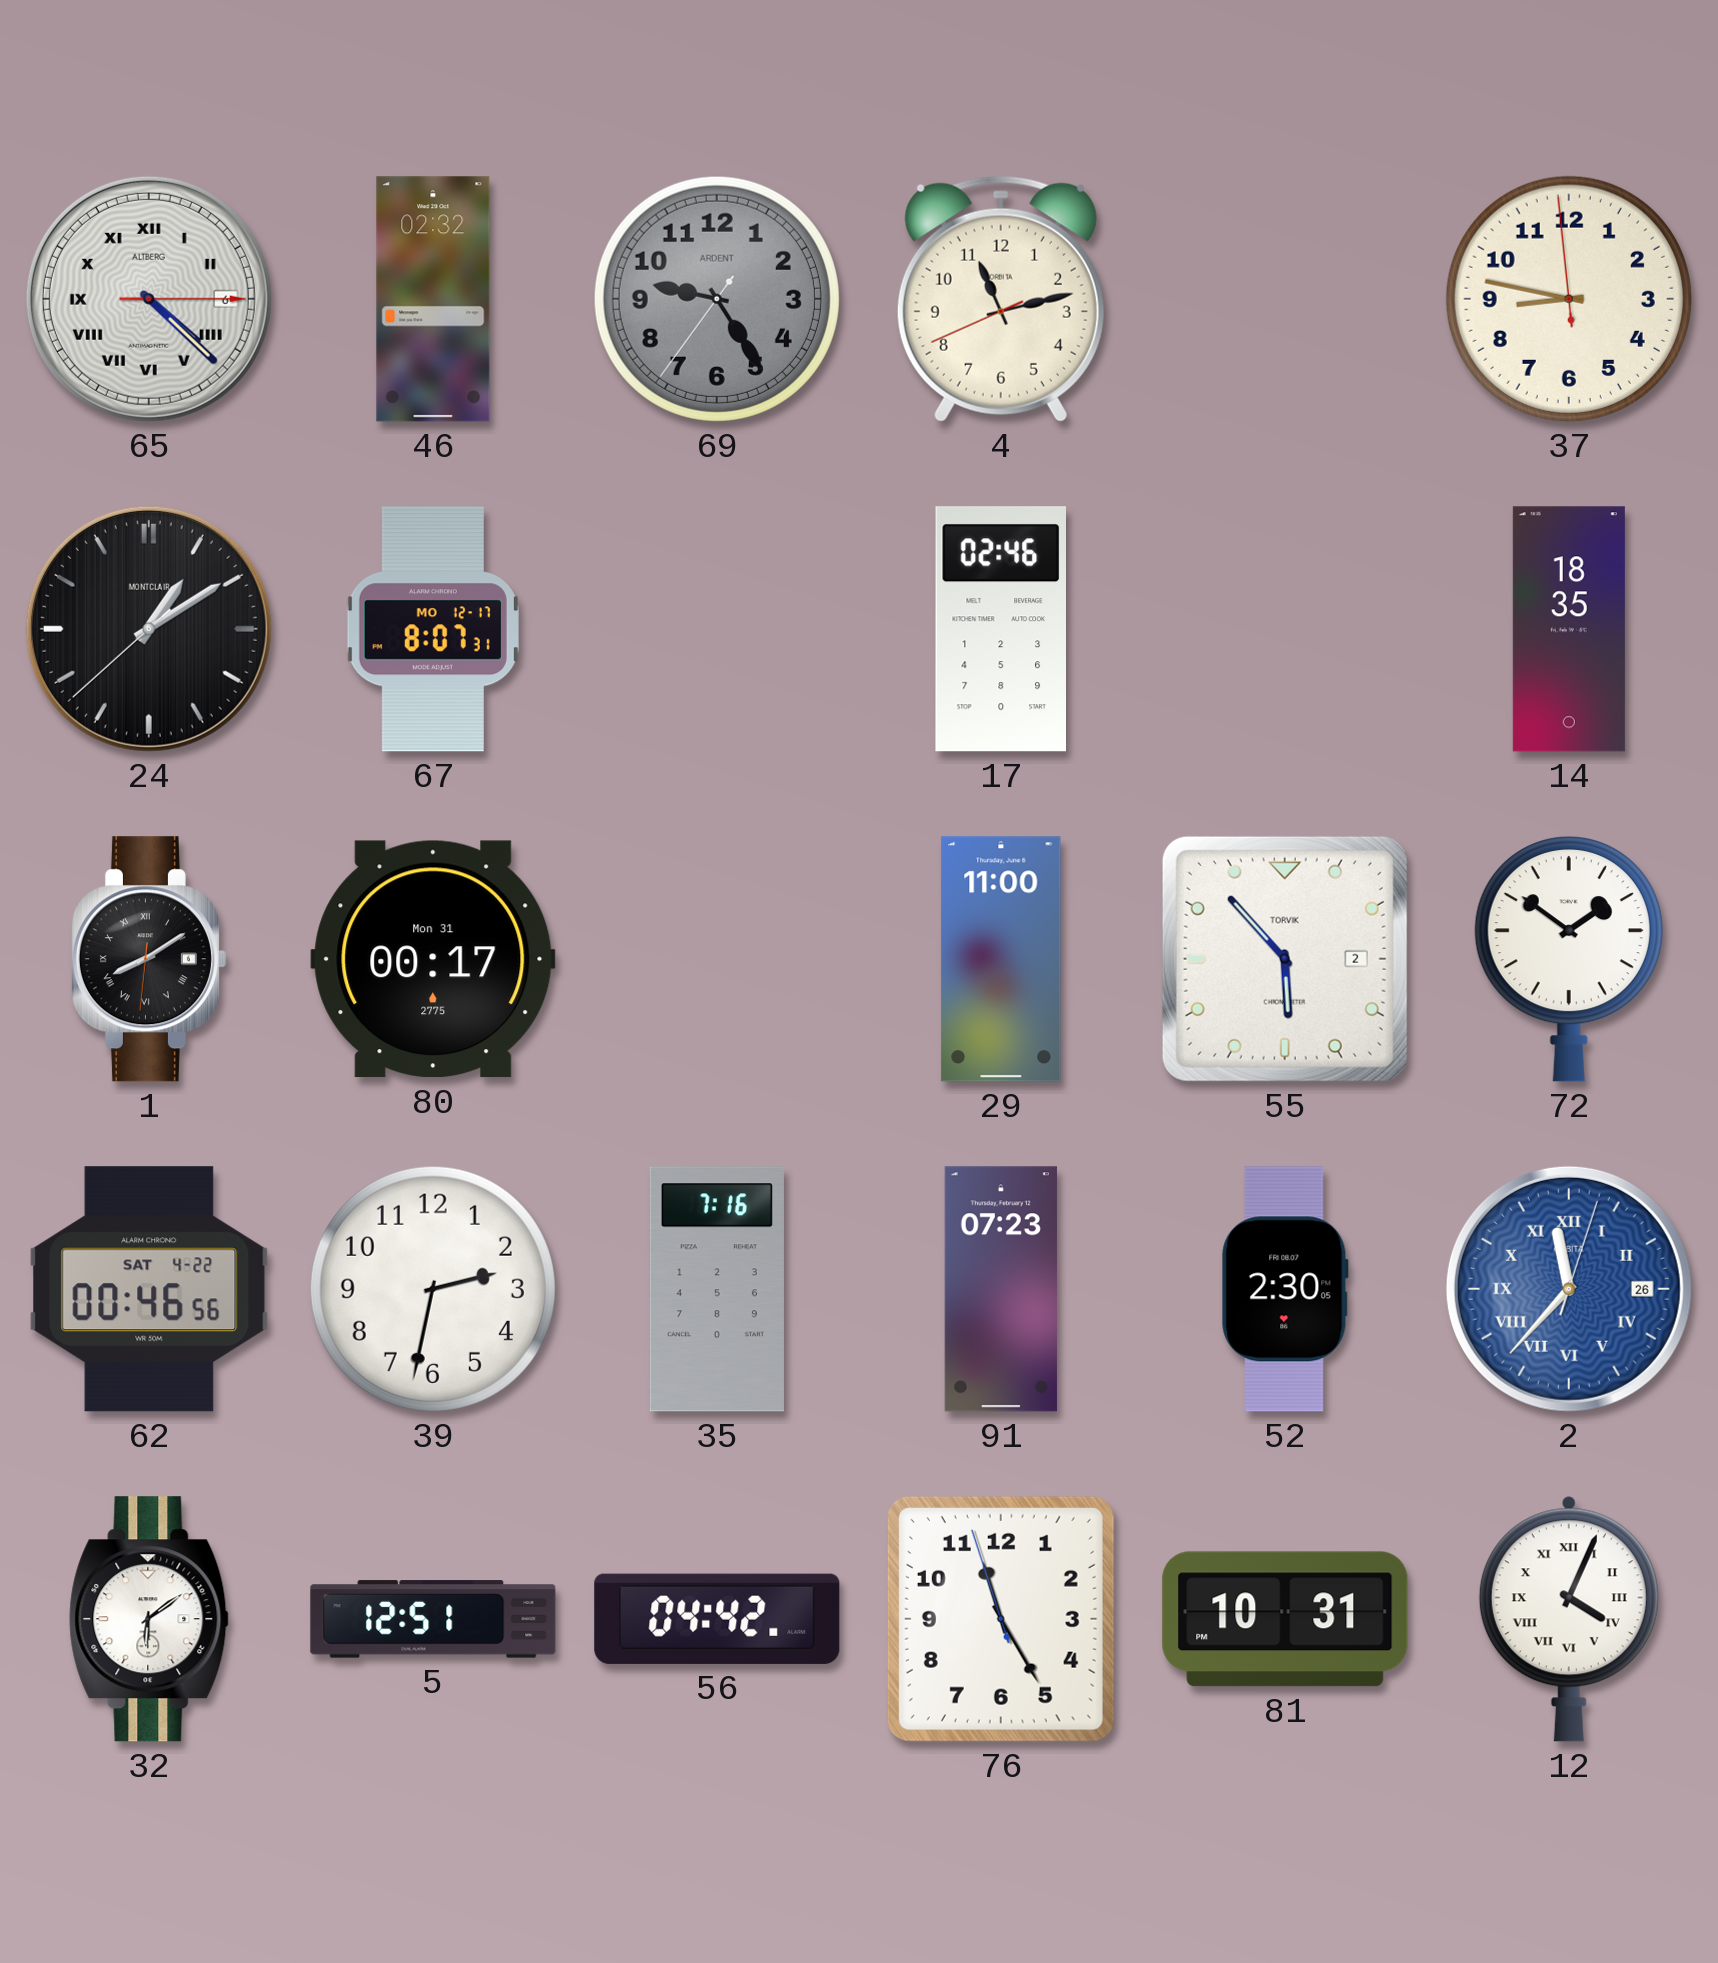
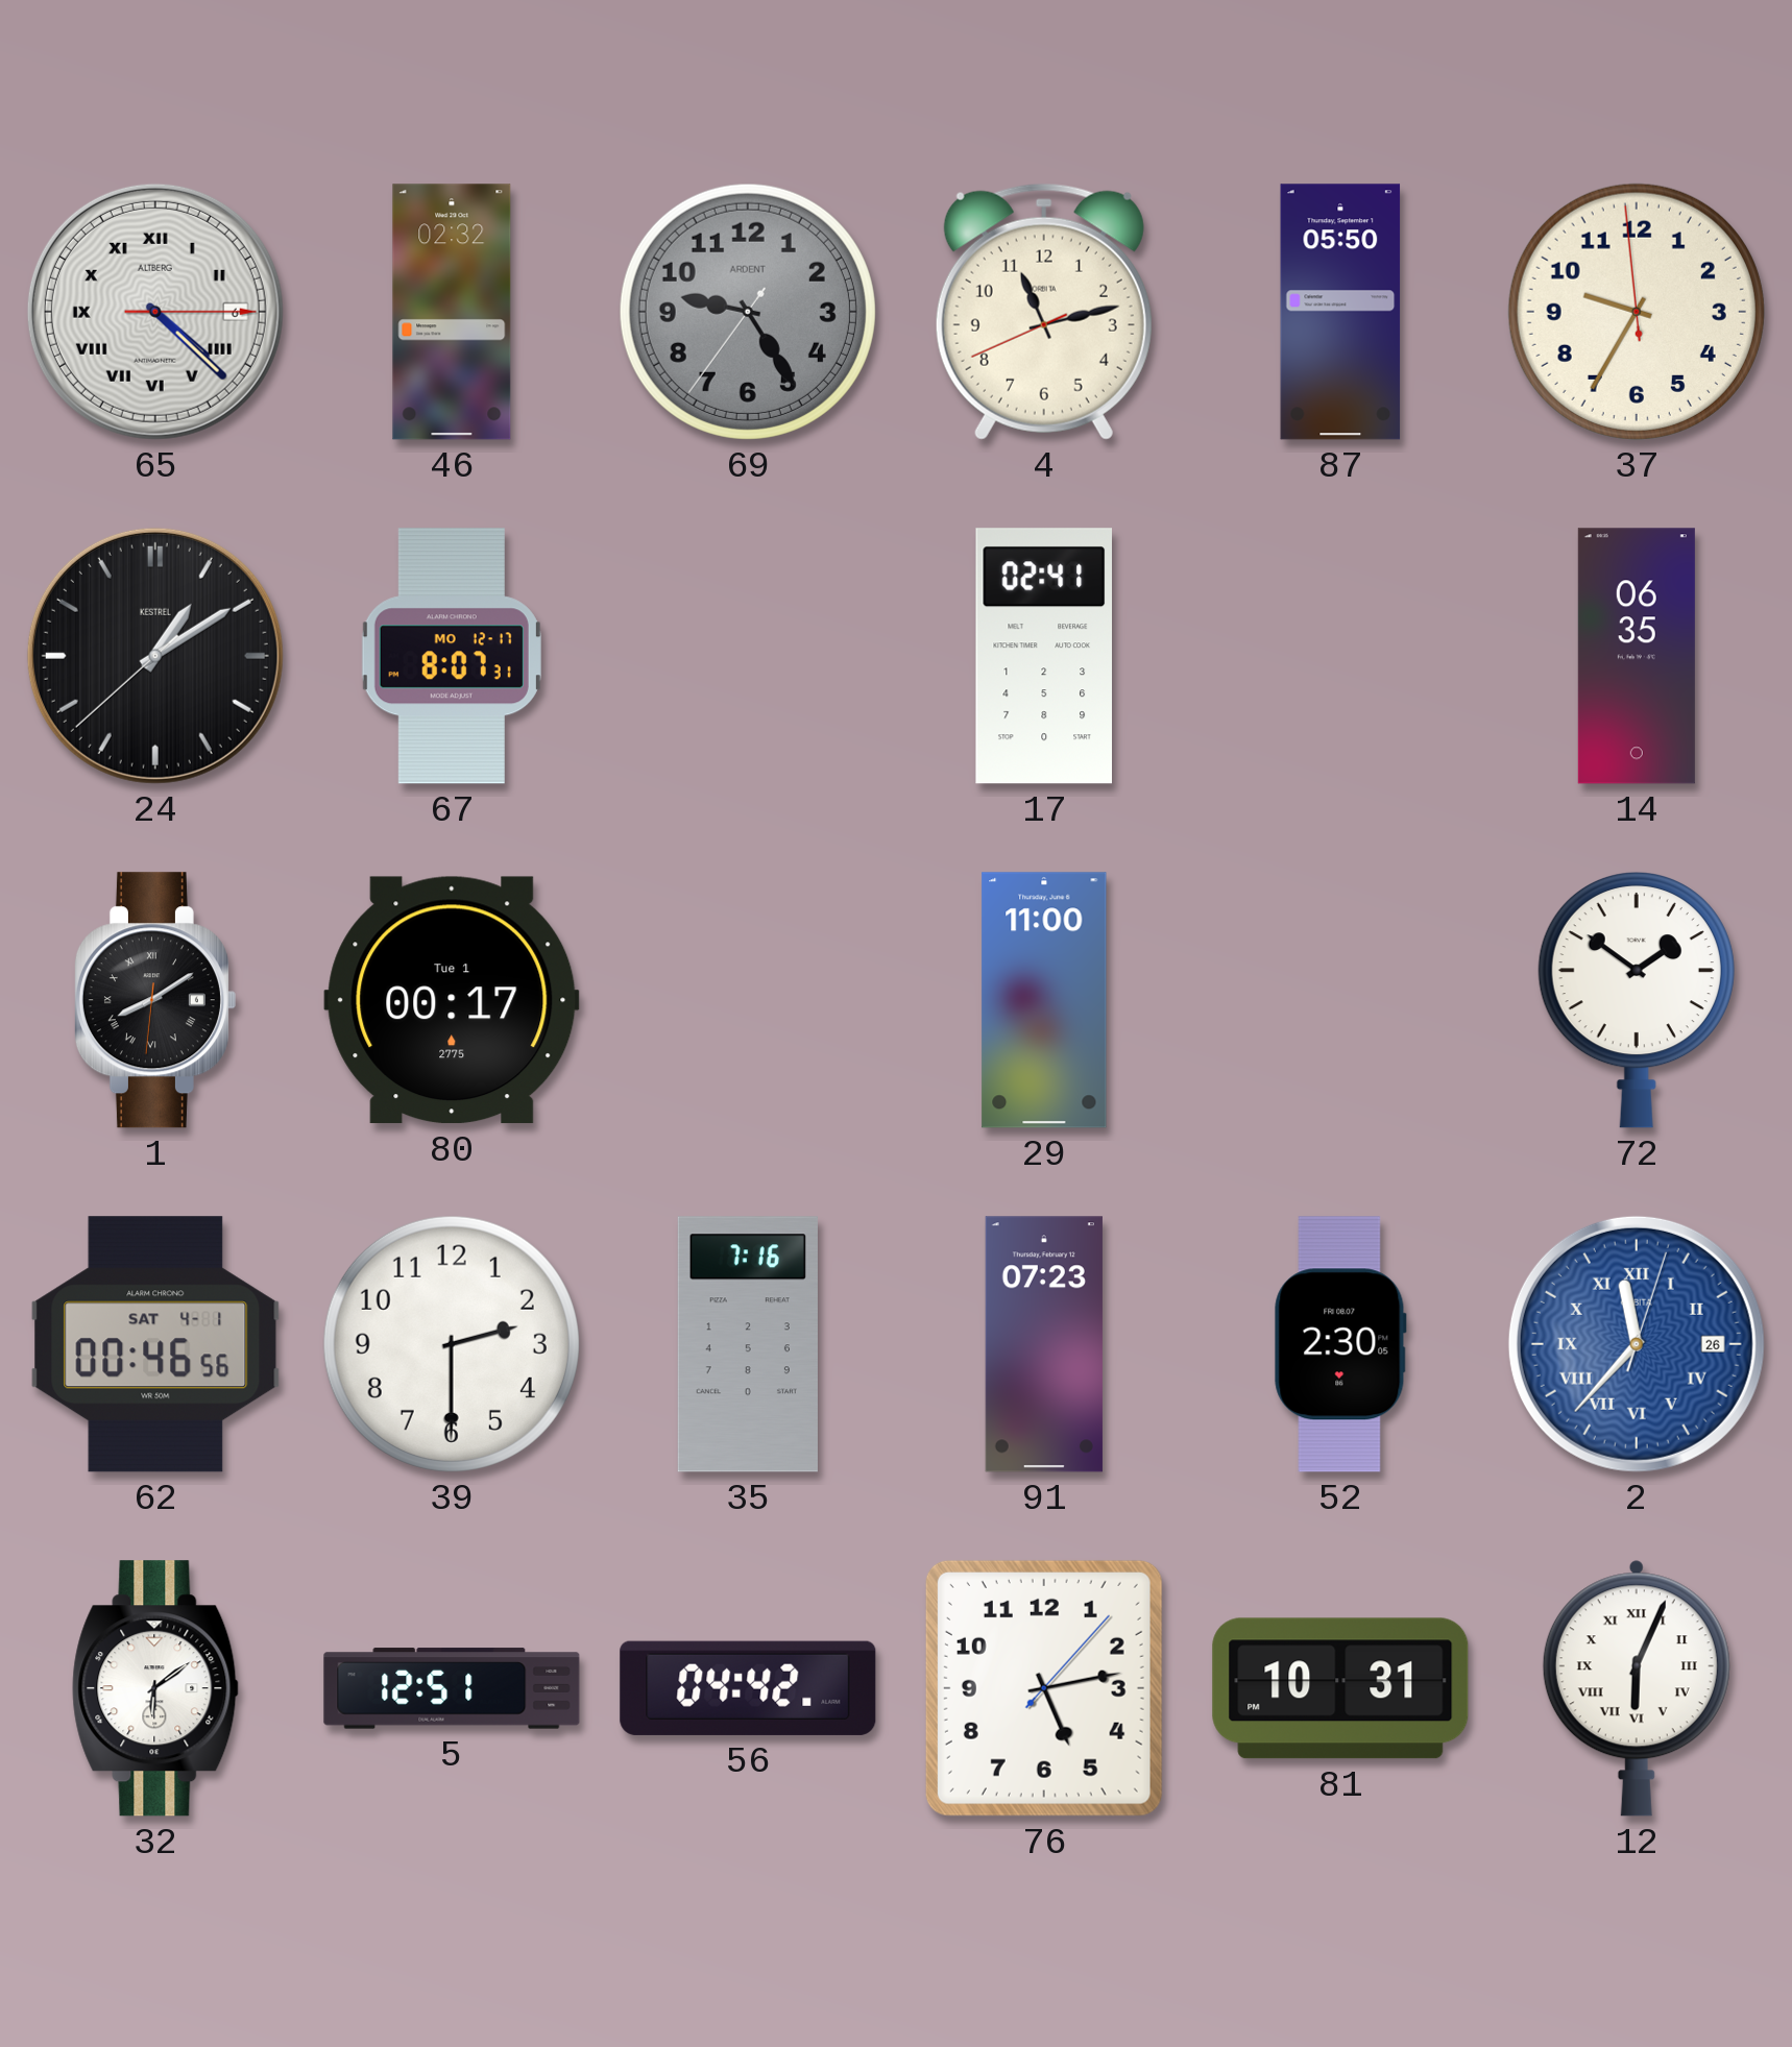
87: none -> 05:50
37: 8:46 -> 9:34
24 brand: MONTCLAIR -> KESTREL
17: 02:46 -> 02:41
14: 18:35 -> 06:35
80 date: Mon 31 -> Tue 1
55: 5:53 -> none
62 date: SAT 4-22 -> SAT 4-1
39: 2:32 -> 2:30
76: 11:24 -> 5:13
12: 4:04 -> 6:04
